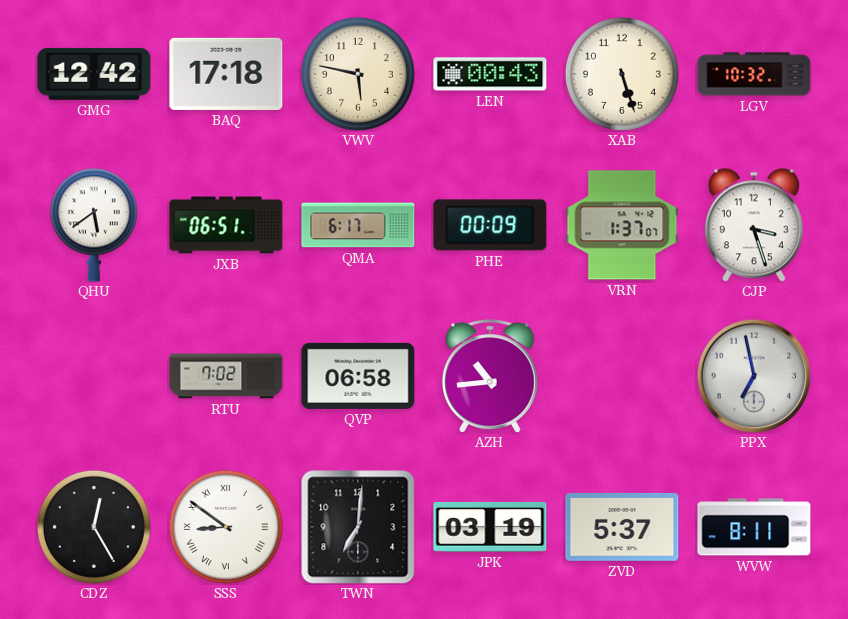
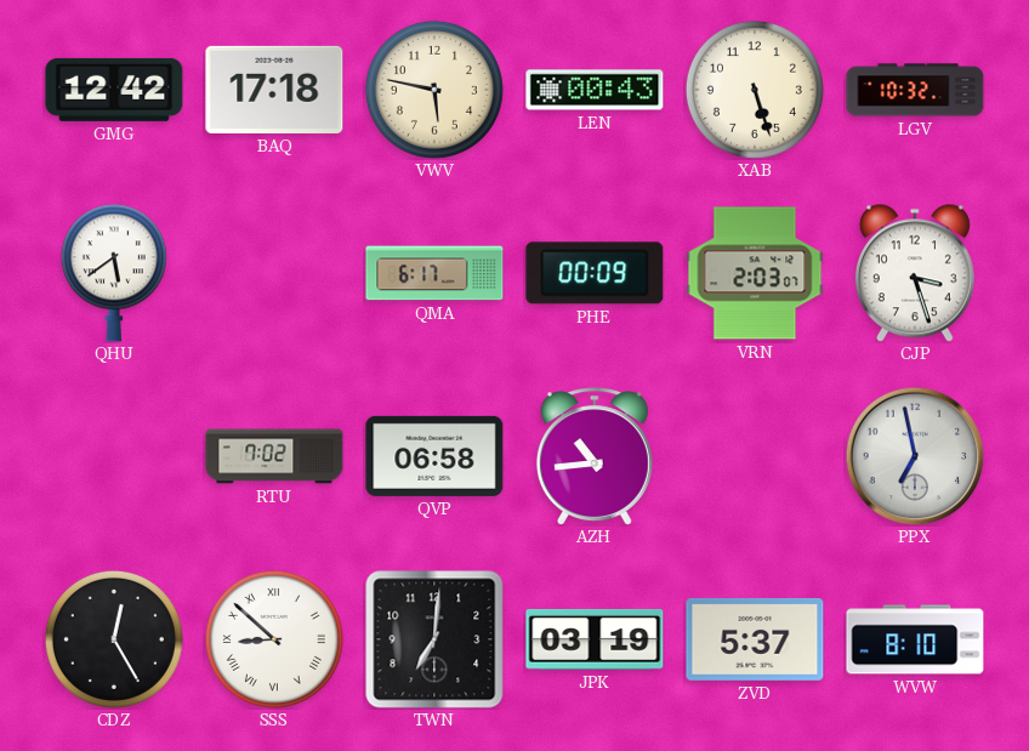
JXB: 06:51 -> none
VRN: 1:37 -> 2:03
SSS: 8:51 -> 8:52
WVW: 8:11 -> 8:10
